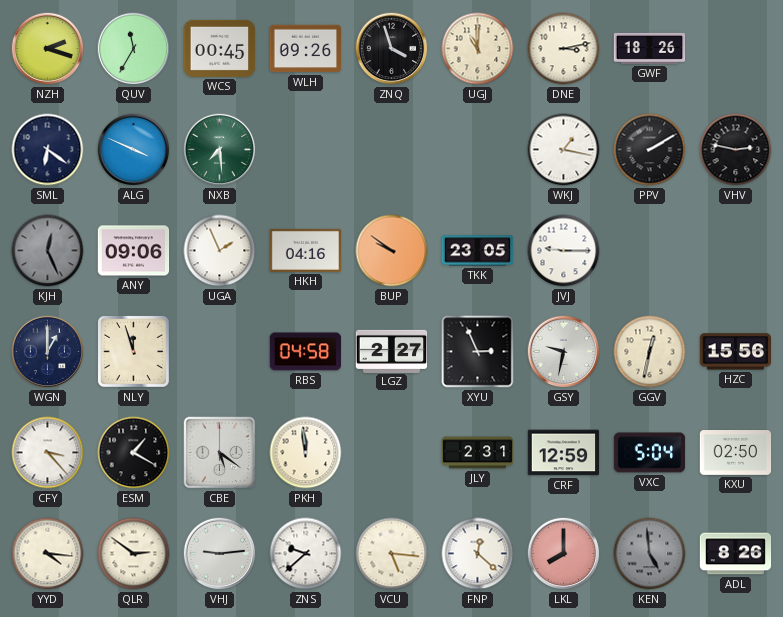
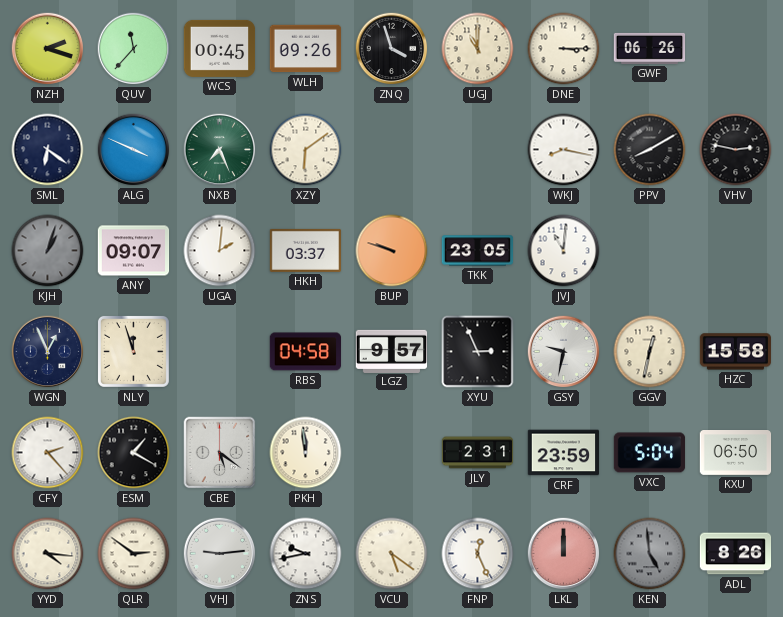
QUV: 11:35 -> 11:37
DNE: 3:13 -> 3:15
GWF: 18:26 -> 06:26
NXB: 7:29 -> 7:26
XZY: none -> 6:09
WKJ: 1:17 -> 8:17
PPV: 2:10 -> 8:10
KJH: 12:26 -> 1:03
ANY: 09:06 -> 09:07
UGA: 1:56 -> 2:01
HKH: 04:16 -> 03:37
BUP: 9:51 -> 9:48
JVJ: 9:15 -> 11:01
WGN: 1:00 -> 12:56
LGZ: 2:27 -> 9:57
HZC: 15:56 -> 15:58
CFY: 3:23 -> 2:23
CRF: 12:59 -> 23:59
KXU: 02:50 -> 06:50
ZNS: 9:38 -> 9:43
VCU: 5:16 -> 5:21
FNP: 12:22 -> 12:26
LKL: 8:00 -> 12:00
